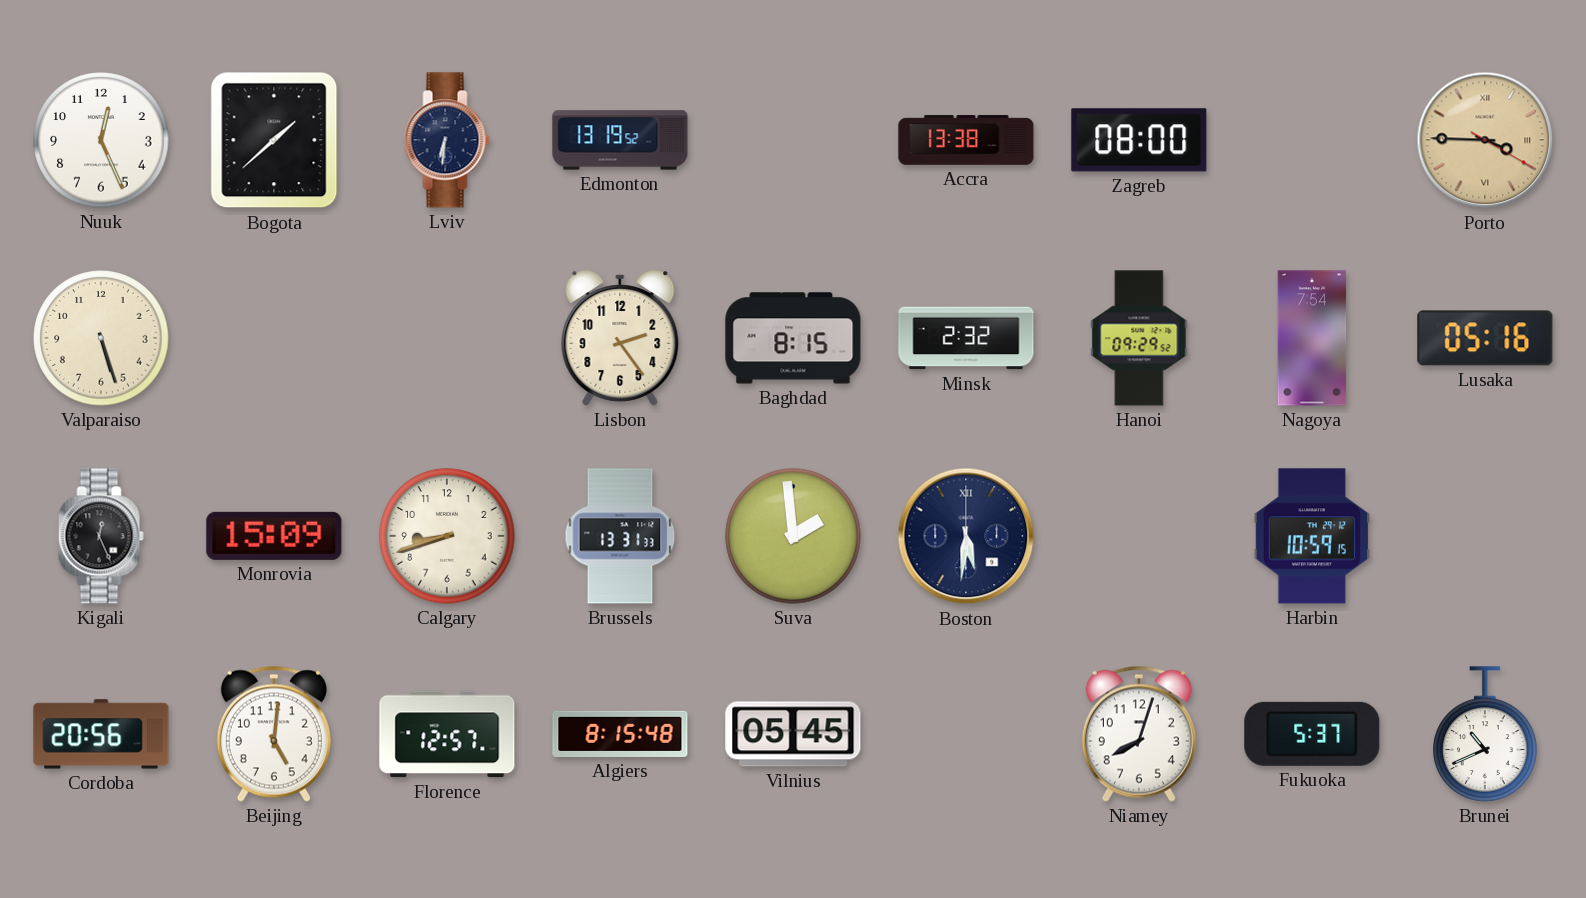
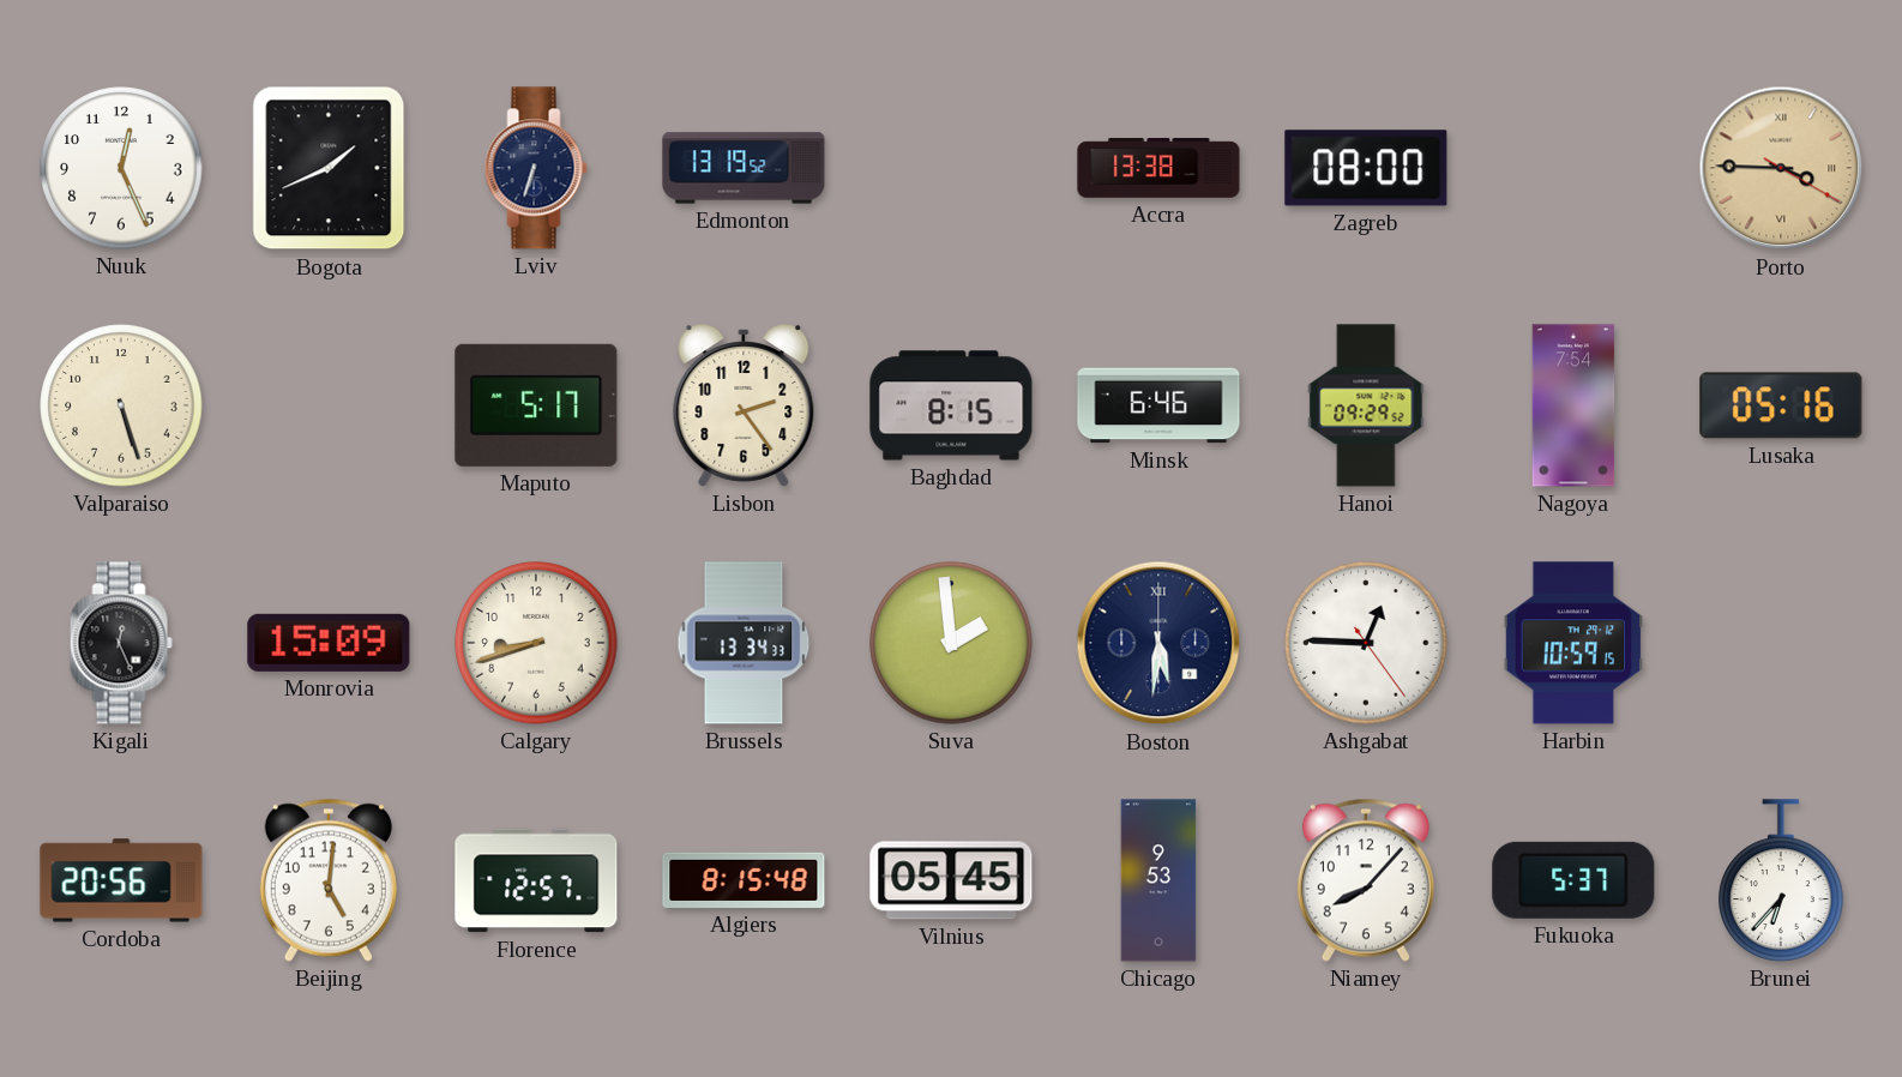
Bogota: 1:38 -> 1:41
Lviv: 6:31 -> 6:33
Maputo: none -> 5:17
Minsk: 2:32 -> 6:46
Brussels: 13:31 -> 13:34
Ashgabat: none -> 12:45
Chicago: none -> 9:53
Niamey: 8:03 -> 8:07
Brunei: 10:41 -> 6:37
